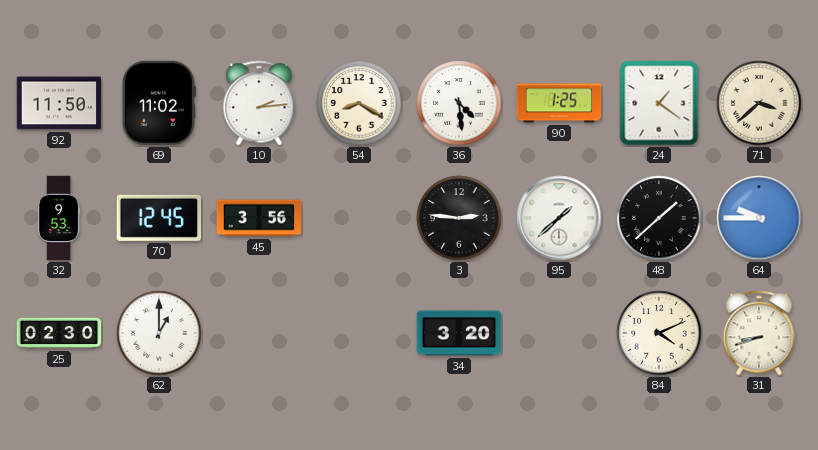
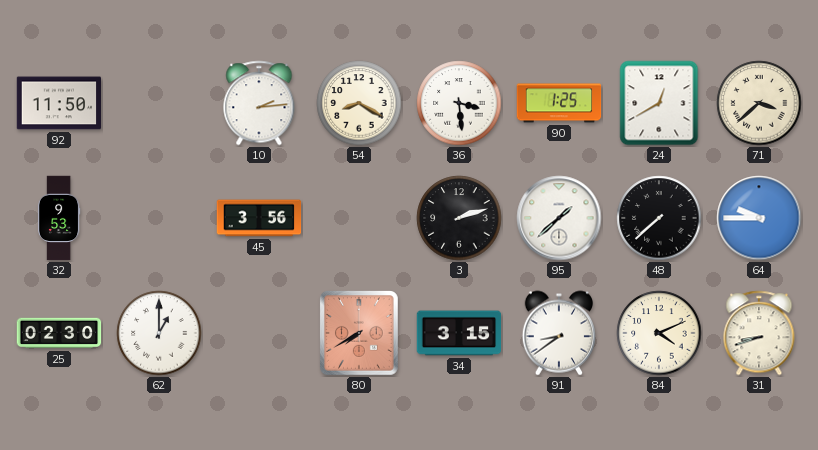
69: 11:02 -> none
36: 4:29 -> 3:29
24: 1:21 -> 12:40
70: 12:45 -> none
3: 2:46 -> 2:12
48: 1:38 -> 7:38
80: none -> 7:40
34: 3:20 -> 3:15
91: none -> 8:39
